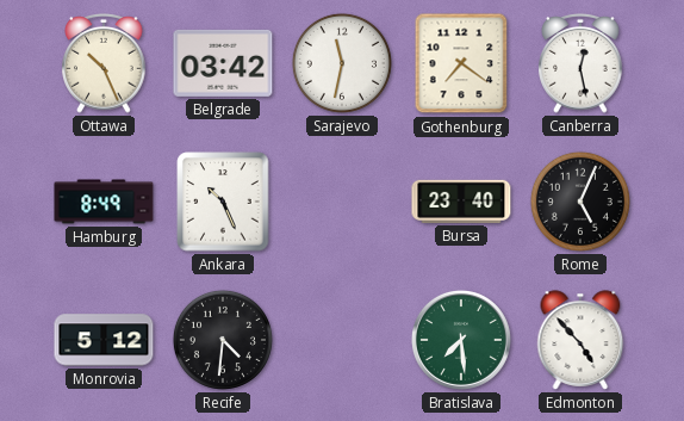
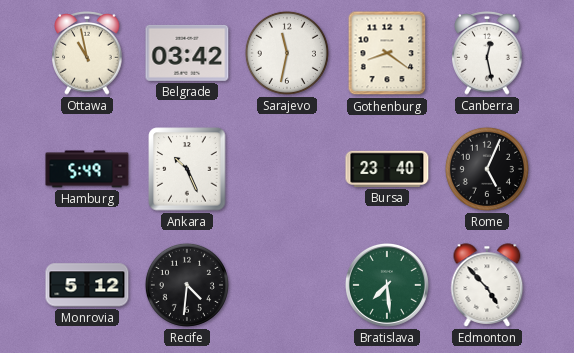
Ottawa: 10:26 -> 10:58
Gothenburg: 7:21 -> 8:21
Hamburg: 8:49 -> 5:49
